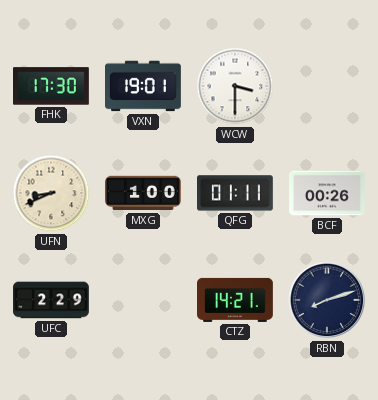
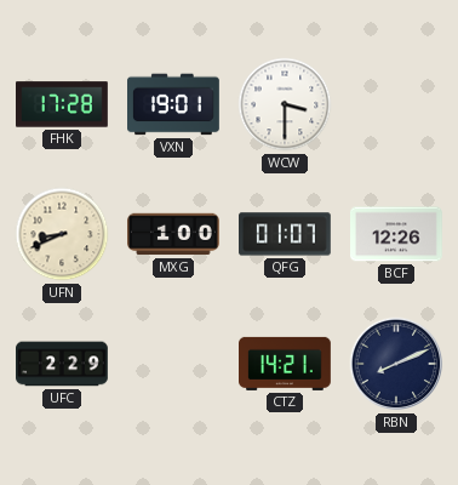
FHK: 17:30 -> 17:28
QFG: 01:11 -> 01:07
BCF: 00:26 -> 12:26
RBN: 8:12 -> 8:11
